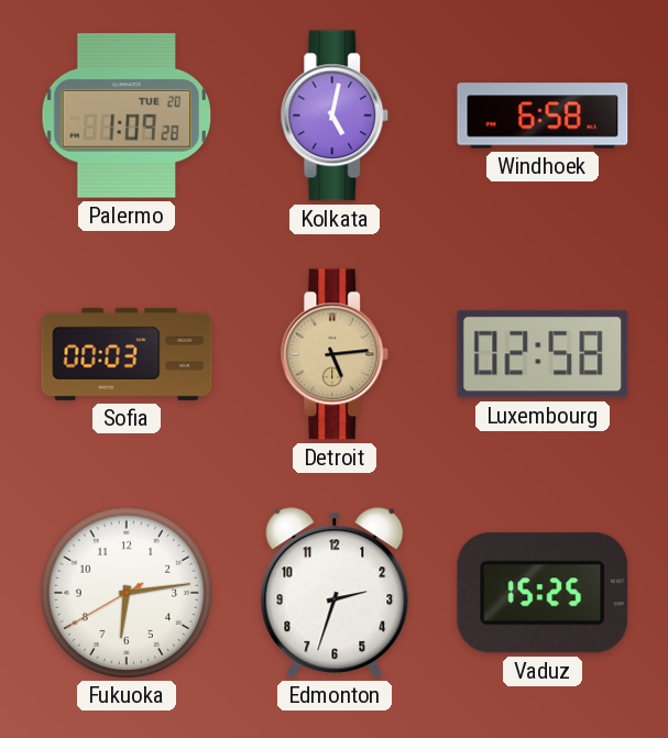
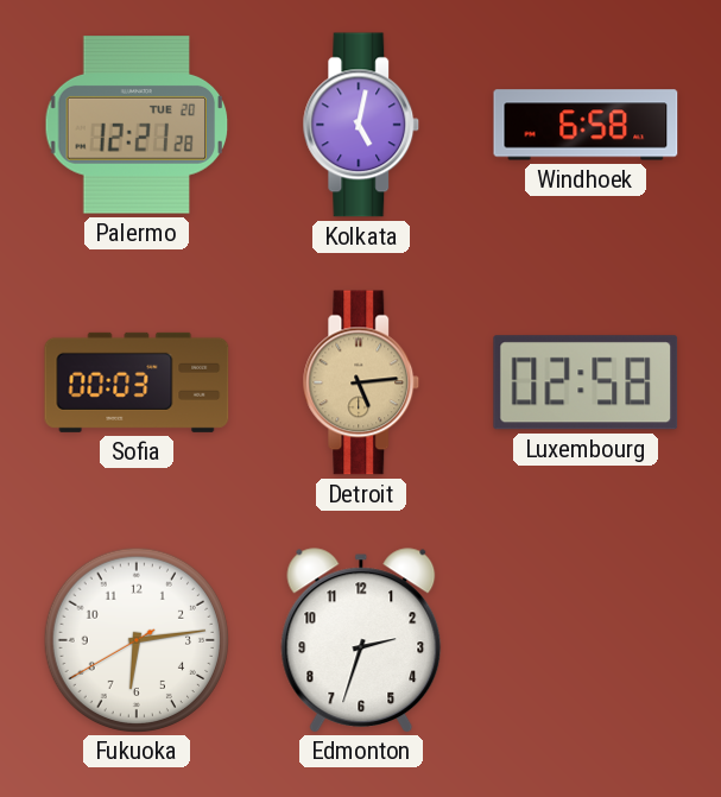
Palermo: 1:09 -> 12:21
Vaduz: 15:25 -> none
